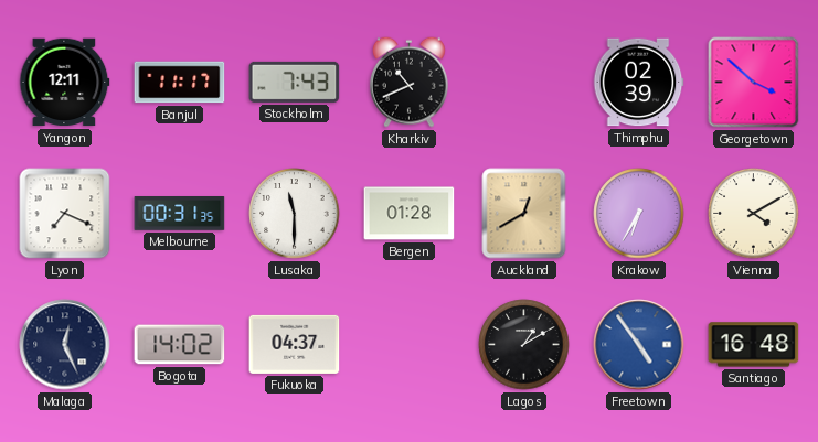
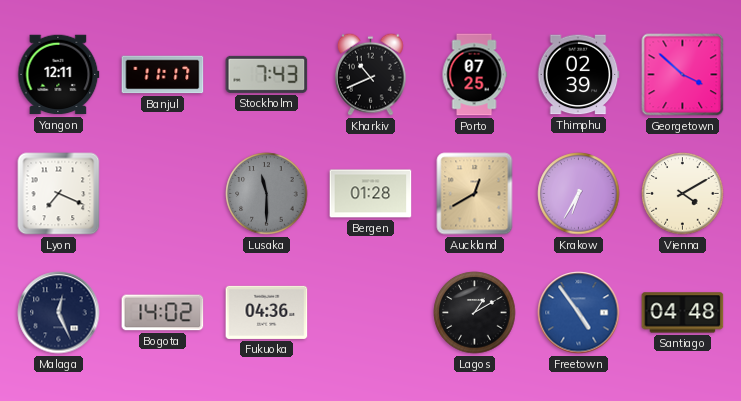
Porto: none -> 07:25
Melbourne: 00:31 -> none
Lusaka dial: white -> grey
Fukuoka: 04:37 -> 04:36
Santiago: 16:48 -> 04:48
